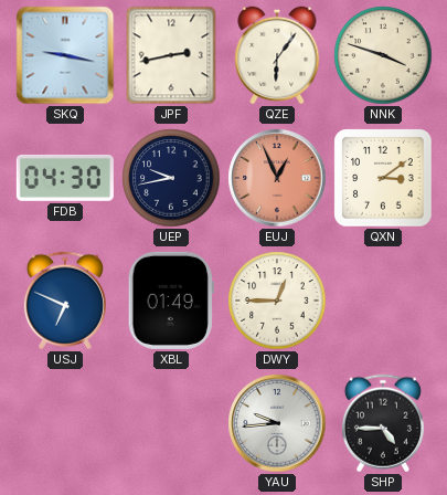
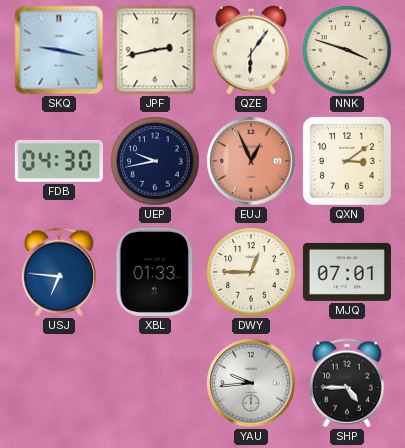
USJ: 6:49 -> 6:46
XBL: 01:49 -> 01:33
MJQ: none -> 07:01
